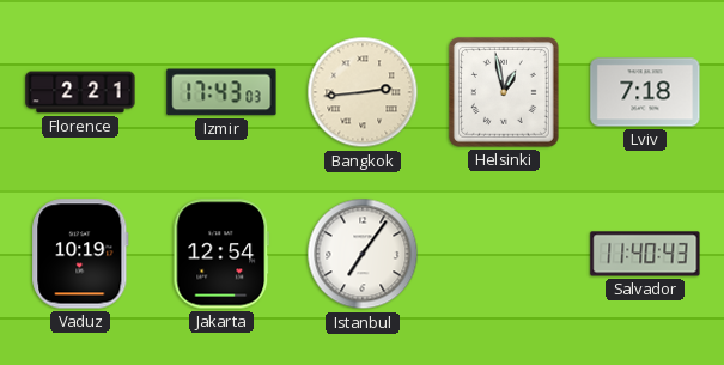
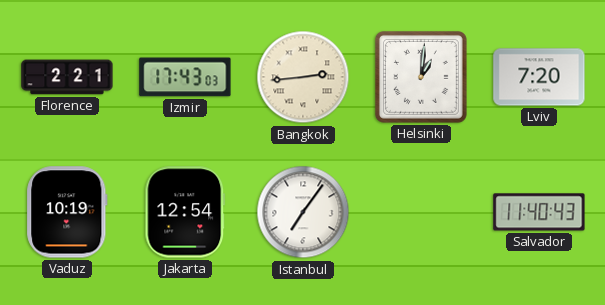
Helsinki: 12:58 -> 1:01
Lviv: 7:18 -> 7:20
